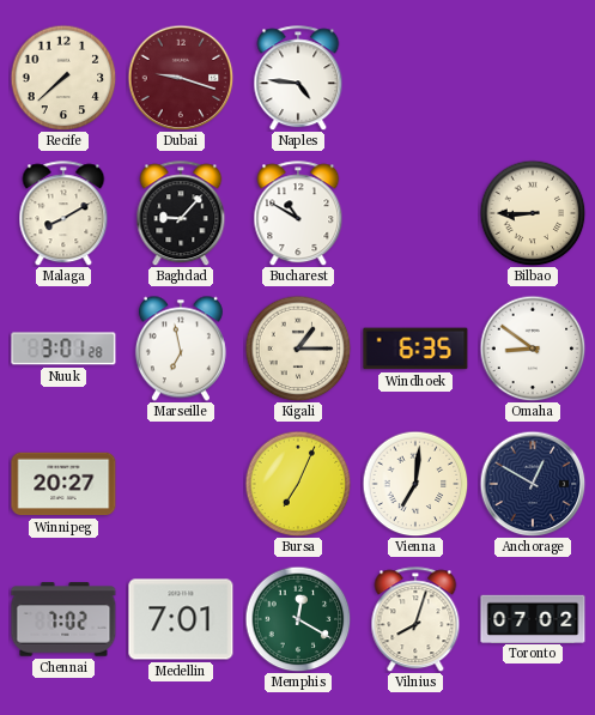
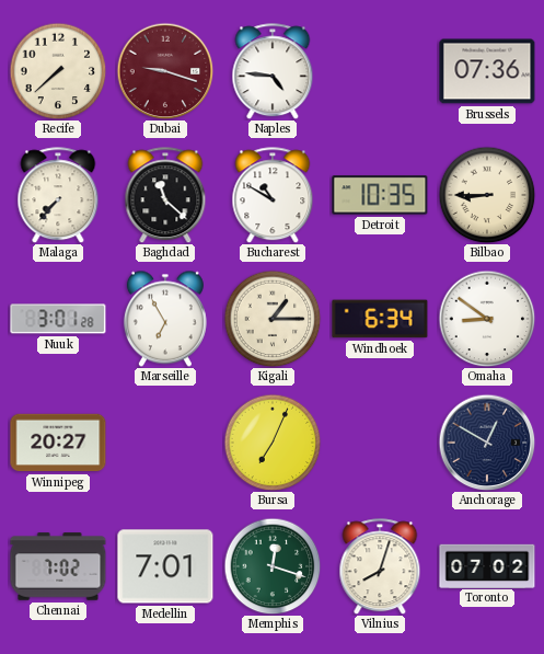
Brussels: none -> 07:36
Malaga: 8:10 -> 7:37
Baghdad: 9:07 -> 11:22
Detroit: none -> 10:35
Marseille: 6:58 -> 6:55
Windhoek: 6:35 -> 6:34
Vienna: 7:01 -> none
Memphis: 12:20 -> 12:18
